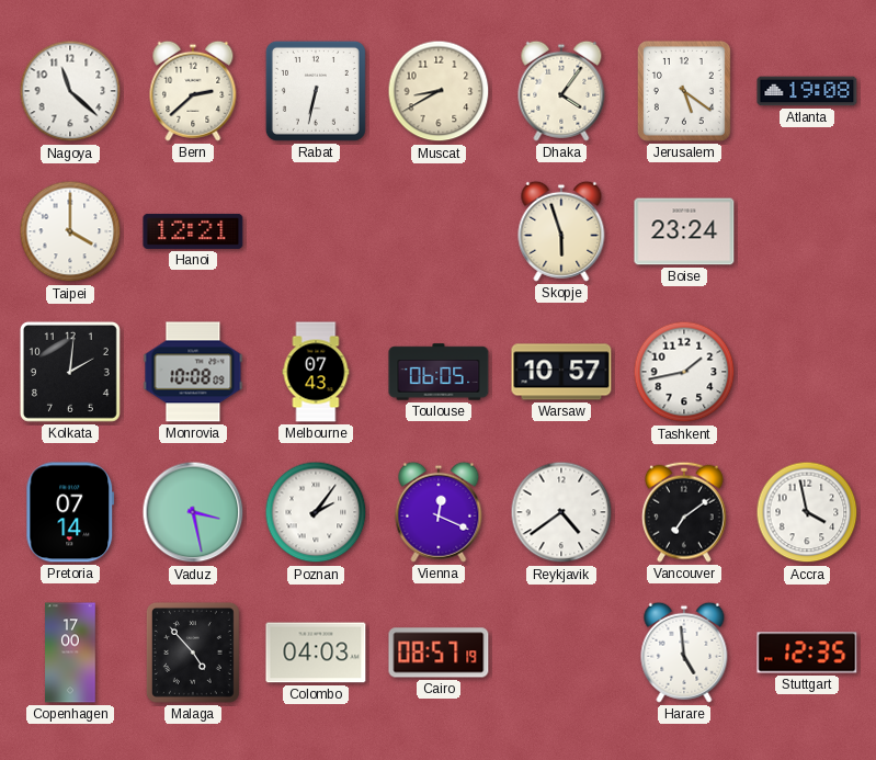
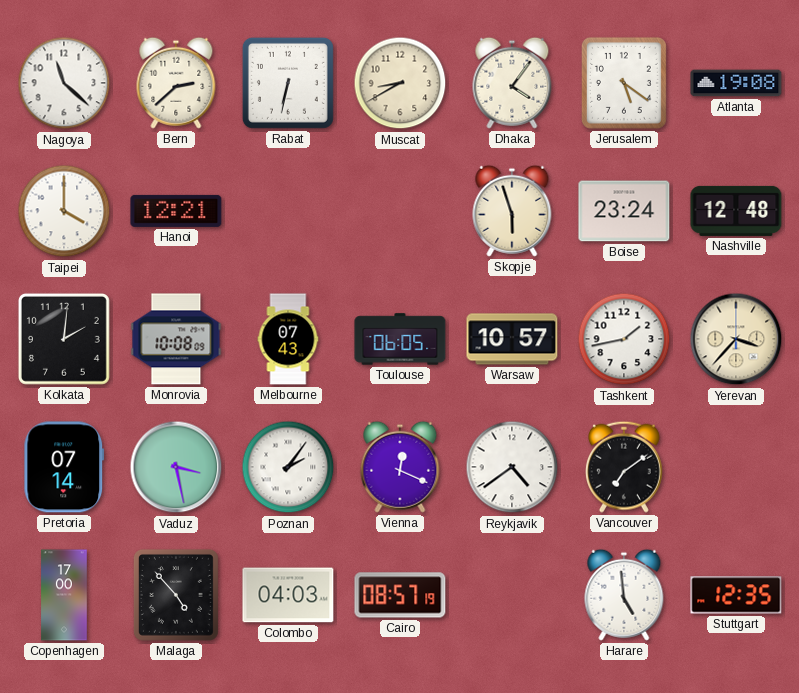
Nashville: none -> 12:48
Yerevan: none -> 3:37
Accra: 3:58 -> none
